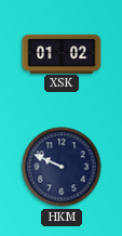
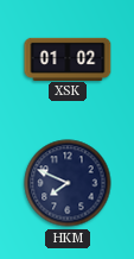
HKM: 9:49 -> 7:49
